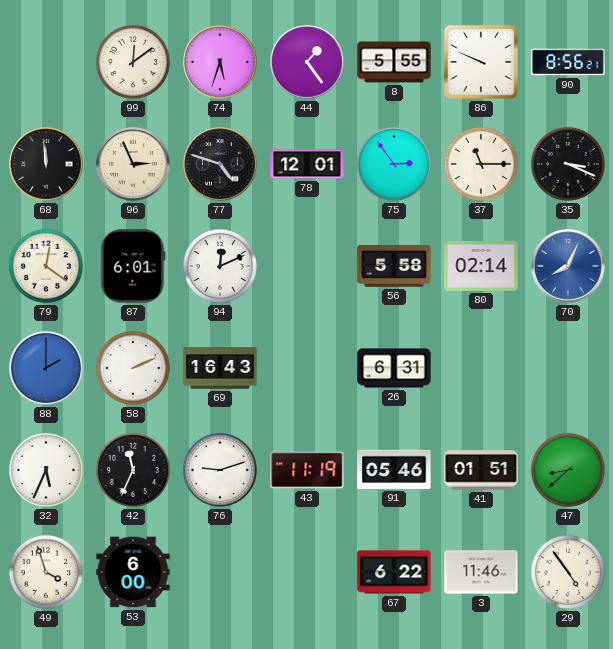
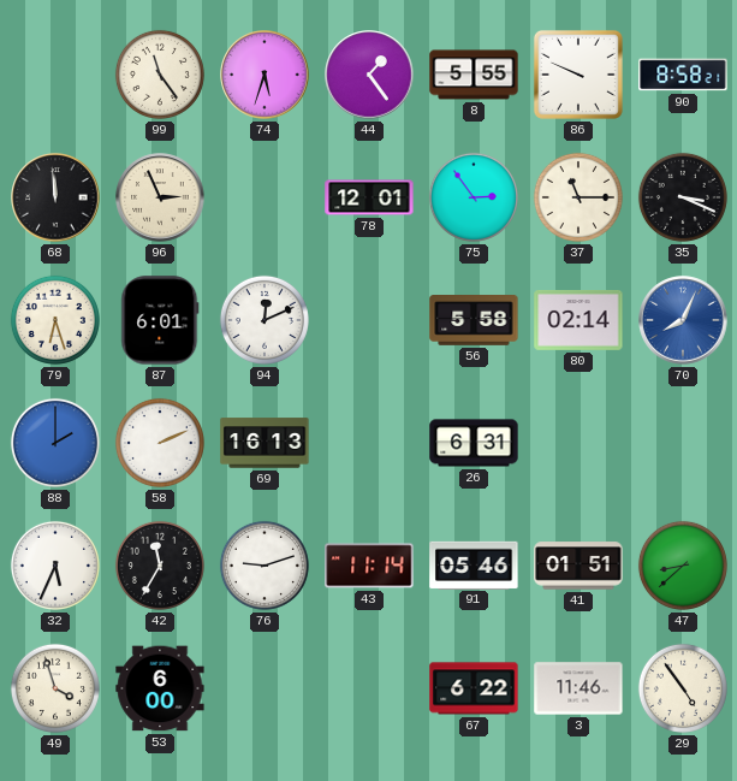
99: 12:09 -> 11:24
90: 8:56 -> 8:58
77: 4:48 -> none
79: 12:21 -> 6:27
69: 16:43 -> 16:13
42: 11:34 -> 11:35
43: 11:19 -> 11:14
